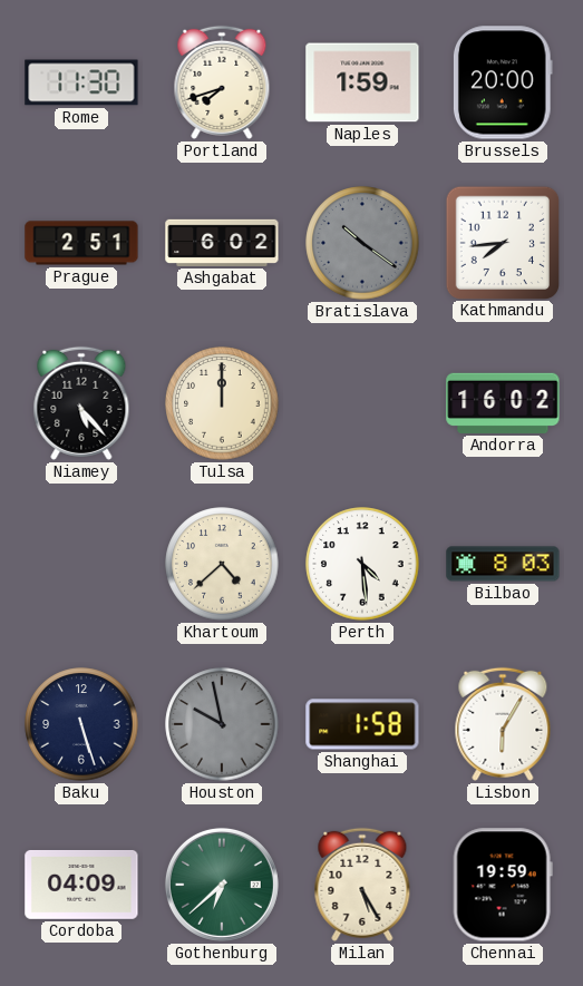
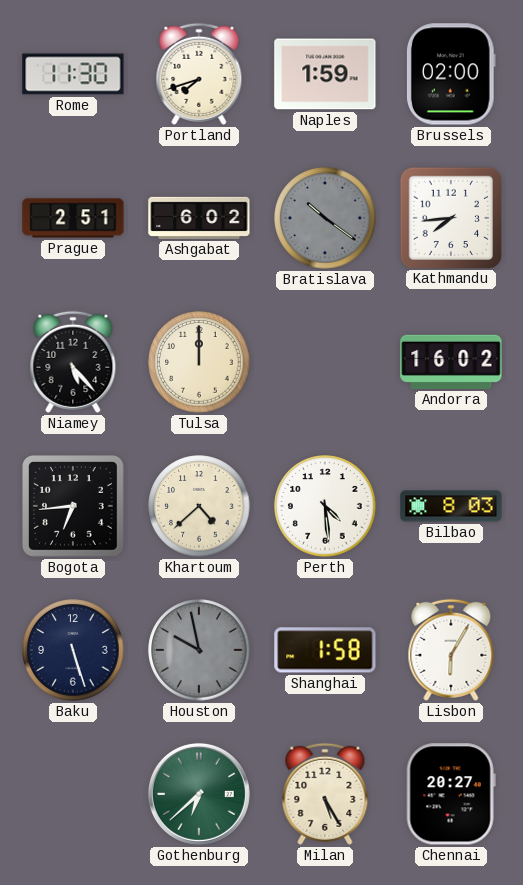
Brussels: 20:00 -> 02:00
Bogota: none -> 6:44
Cordoba: 04:09 -> none
Chennai: 19:59 -> 20:27
